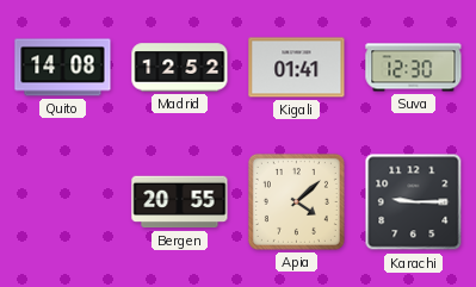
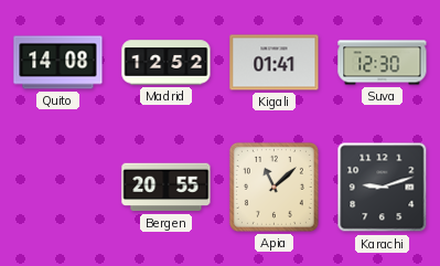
Apia: 4:08 -> 11:08
Karachi: 9:15 -> 9:12
